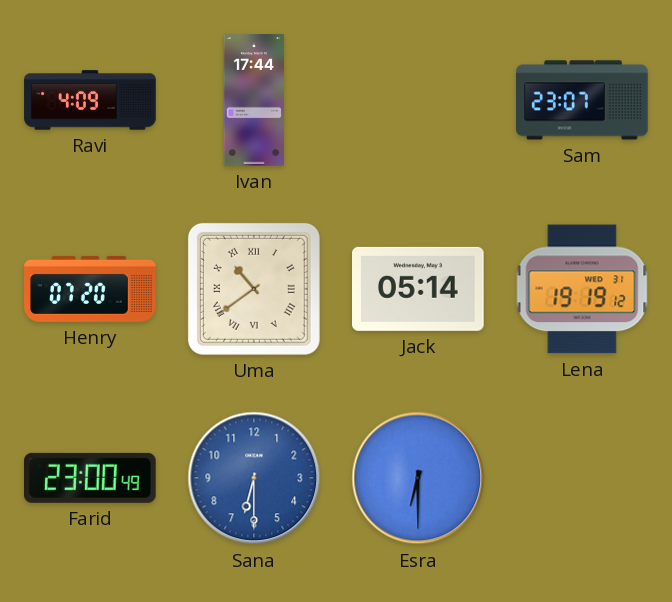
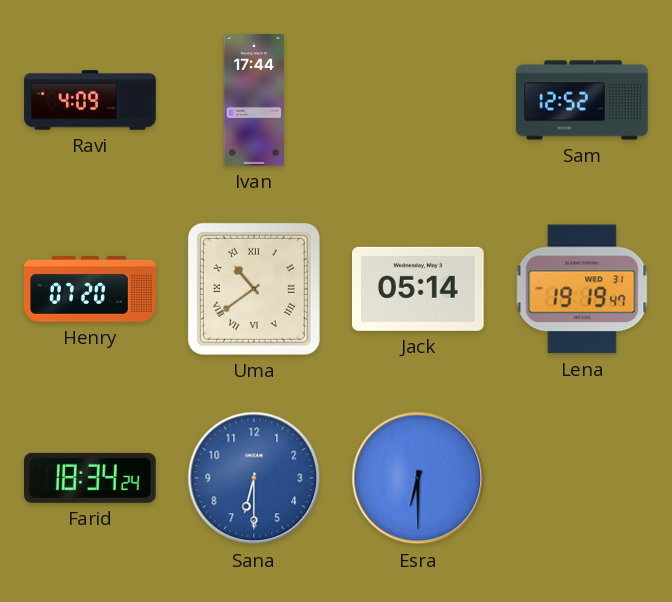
Sam: 23:07 -> 12:52
Lena: 19:19:12 -> 19:19:47
Farid: 23:00 -> 18:34
